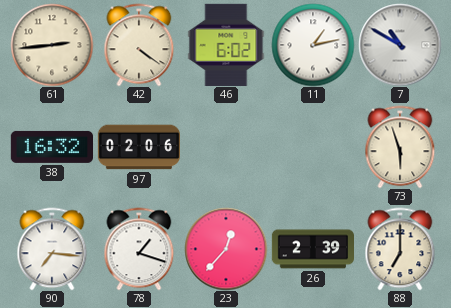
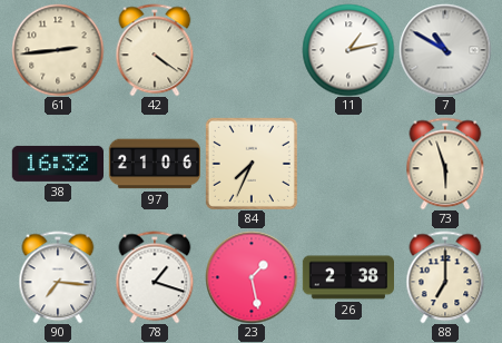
46: 6:02 -> none
97: 02:06 -> 21:06
84: none -> 7:34
23: 12:37 -> 1:28
26: 2:39 -> 2:38
